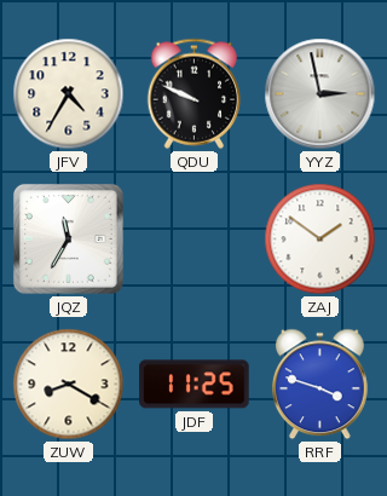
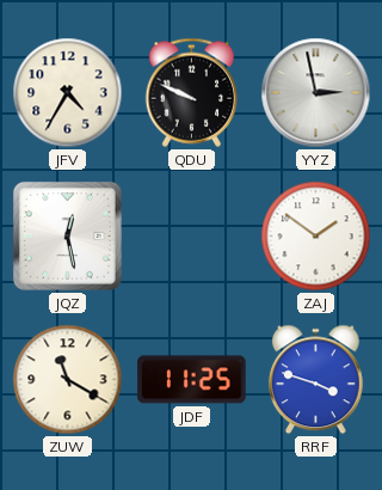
JQZ: 11:35 -> 12:28
ZUW: 8:20 -> 11:20
